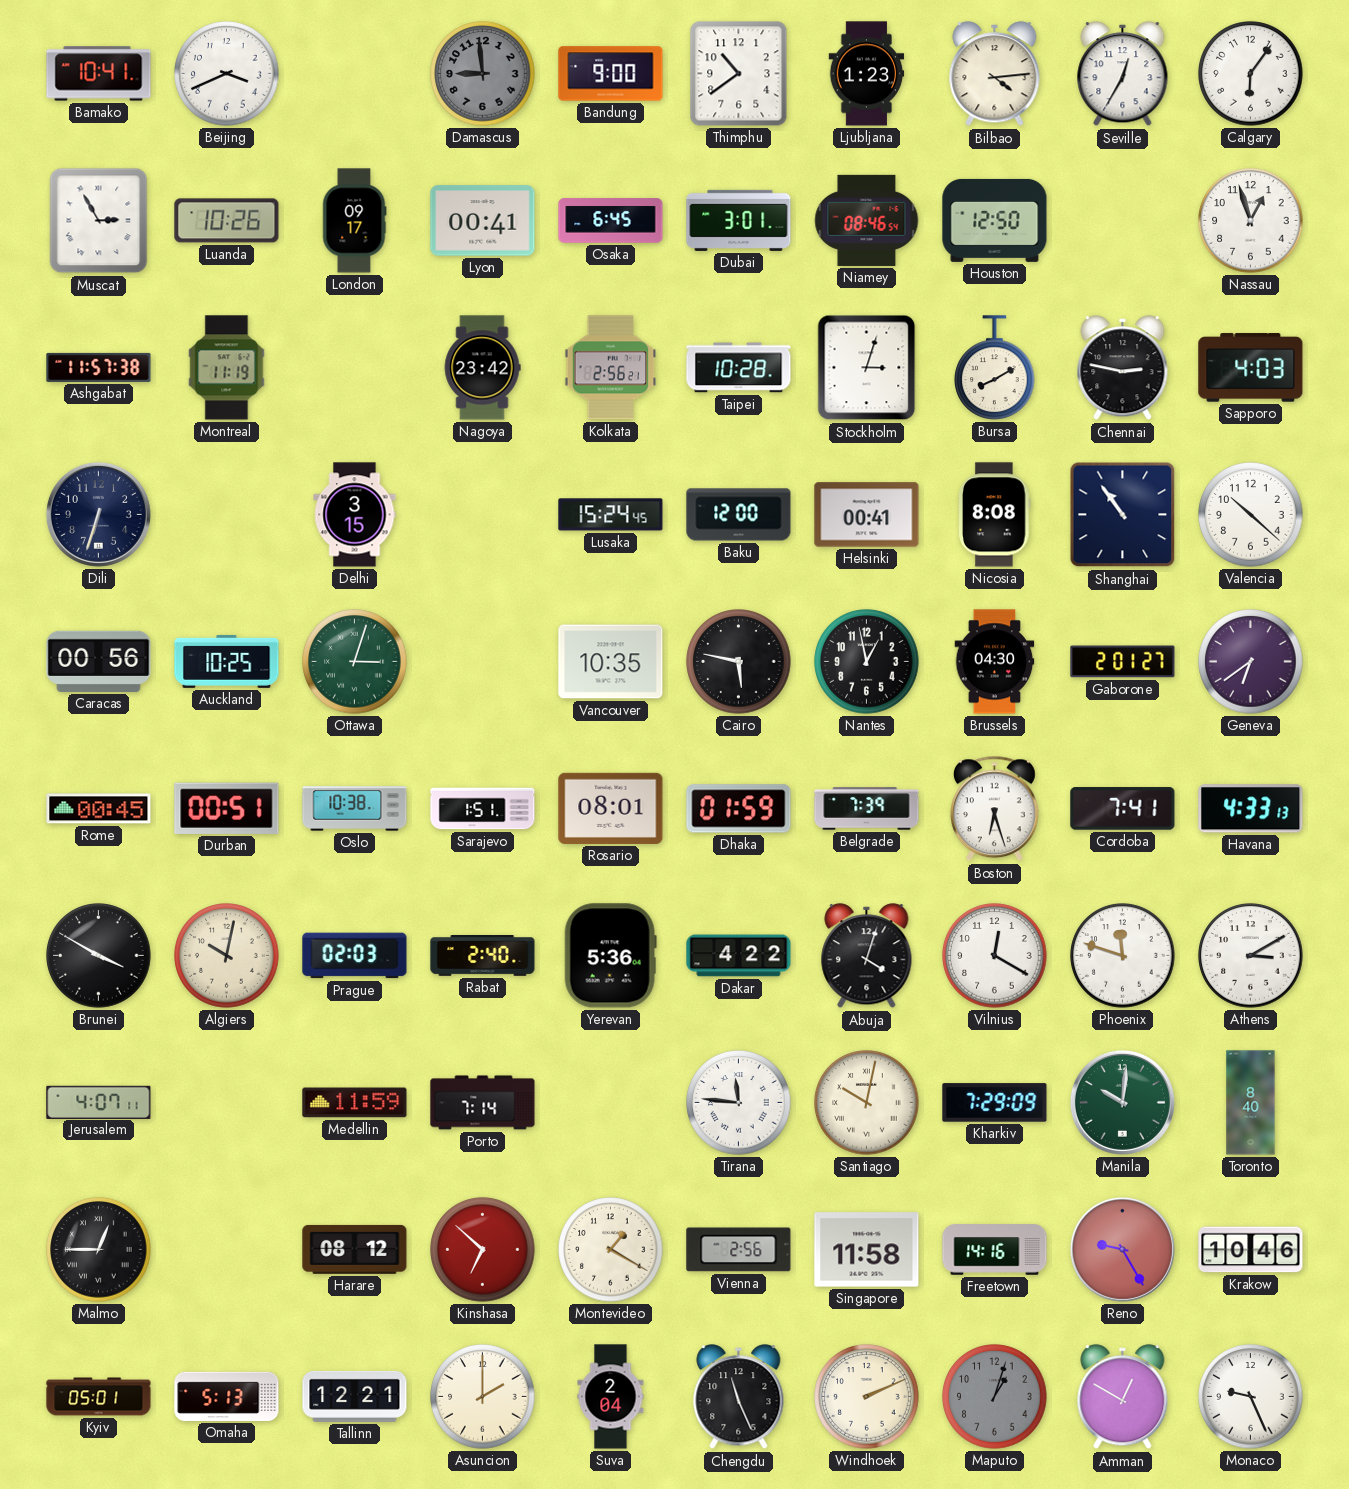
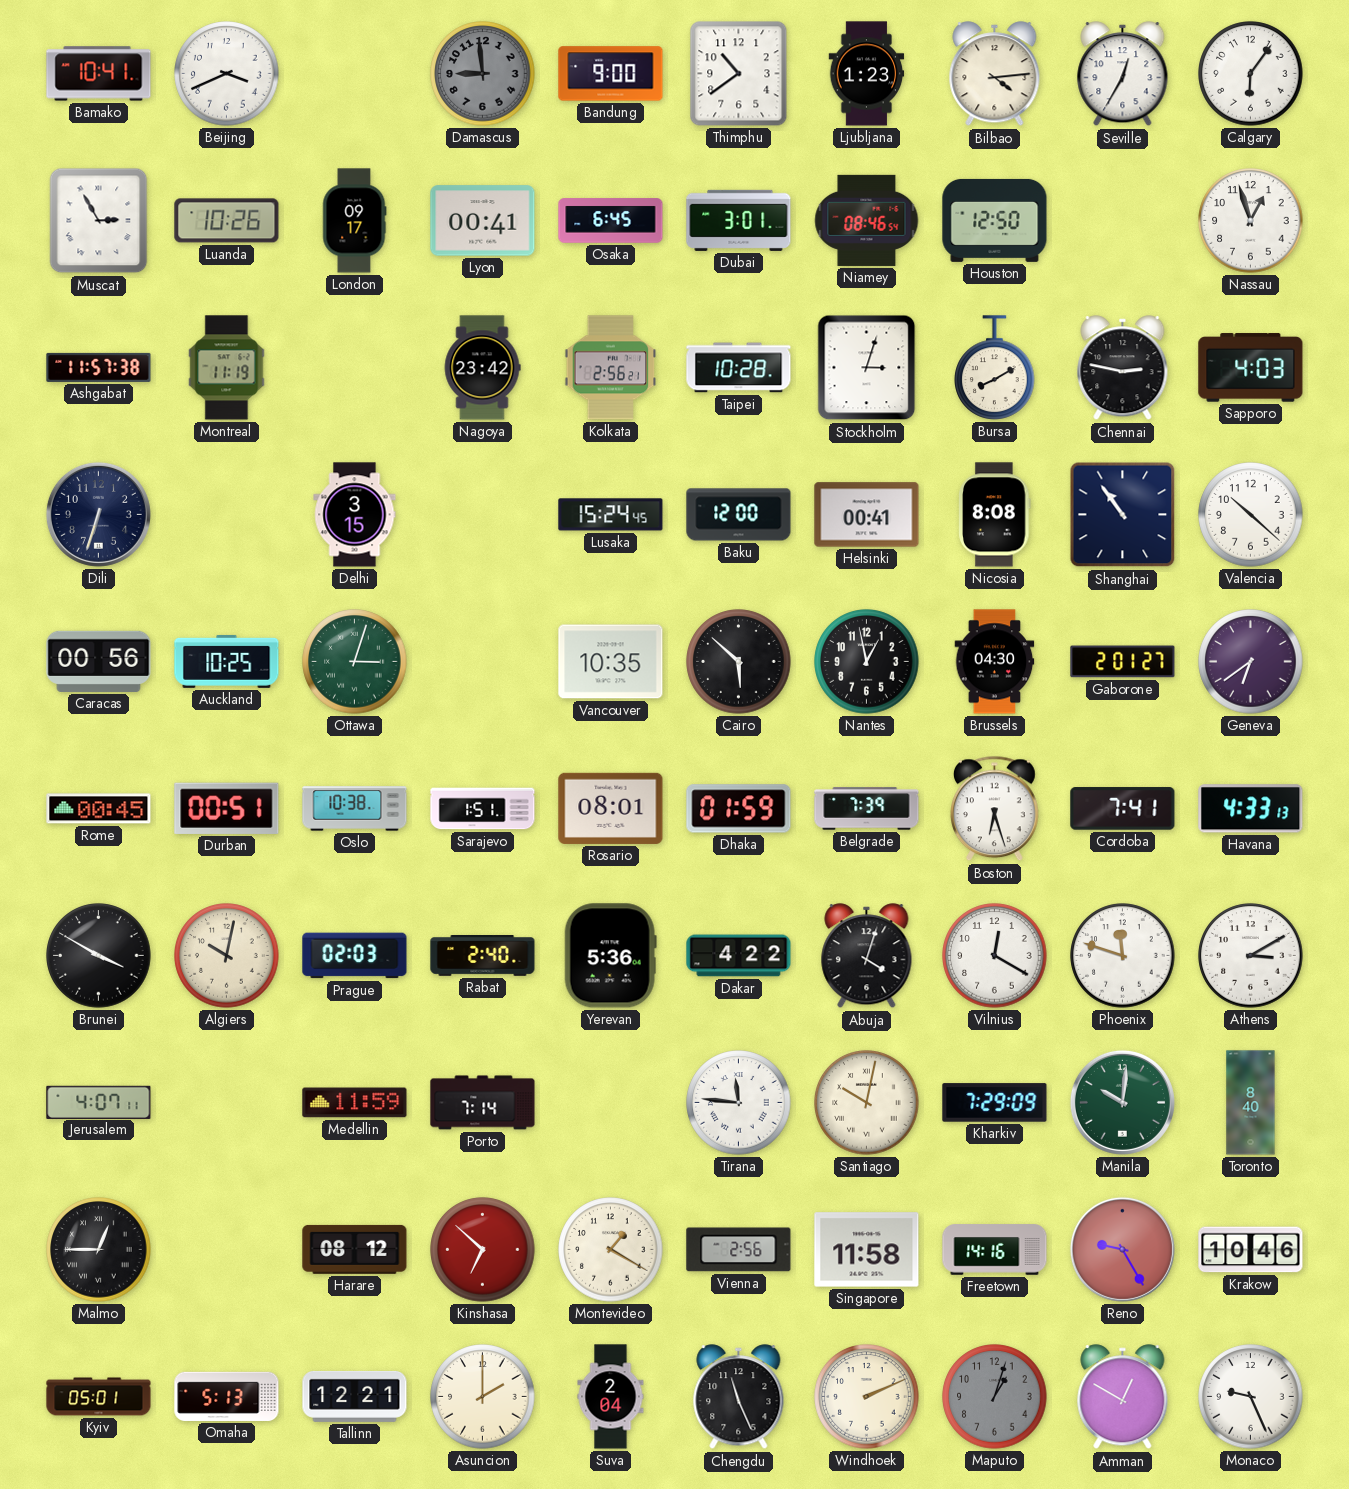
Cairo: 5:47 -> 5:52
